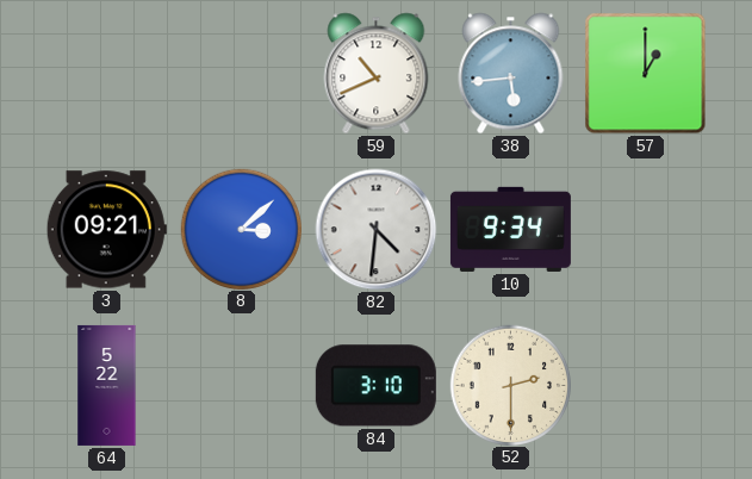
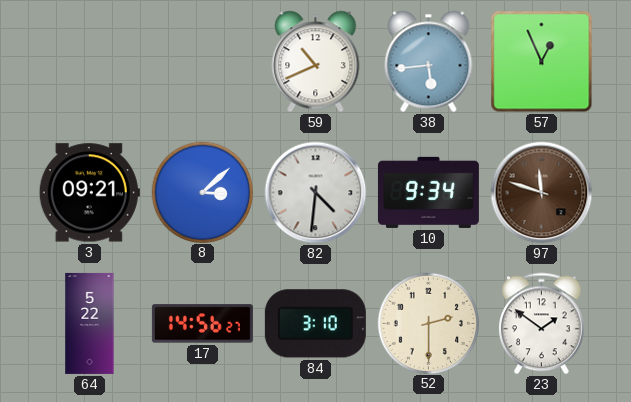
57: 1:00 -> 12:56
97: none -> 11:48
17: none -> 14:56
23: none -> 1:51
